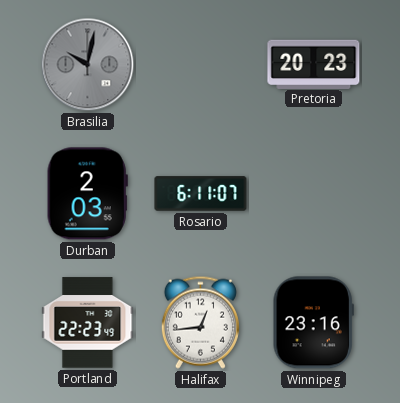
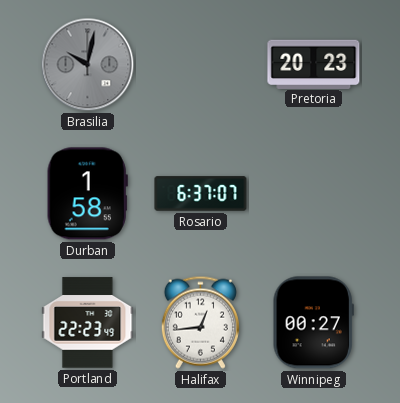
Durban: 2:03 -> 1:58
Rosario: 6:11 -> 6:37
Winnipeg: 23:16 -> 00:27
